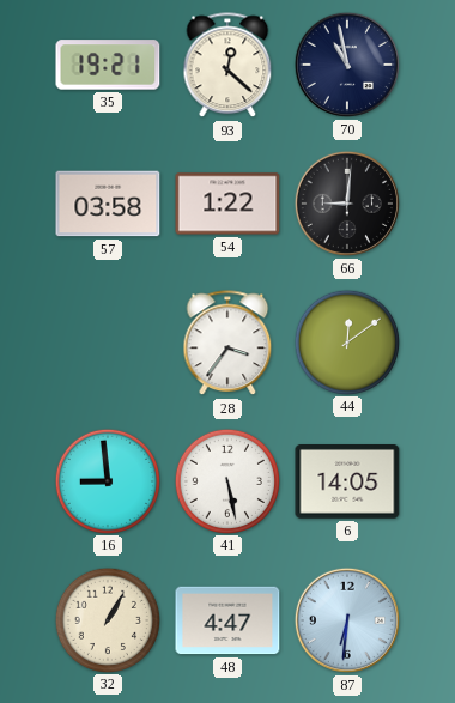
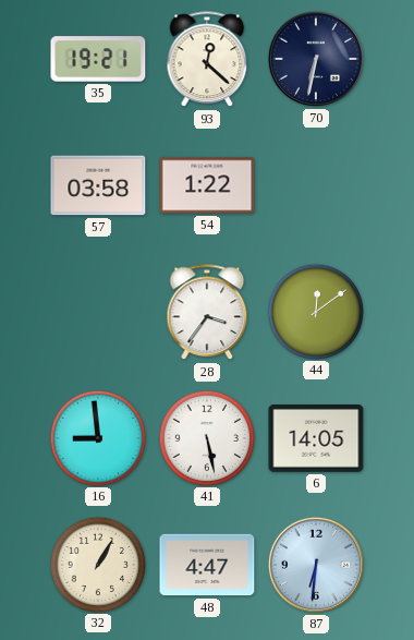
70: 10:58 -> 6:32
66: 9:01 -> none
